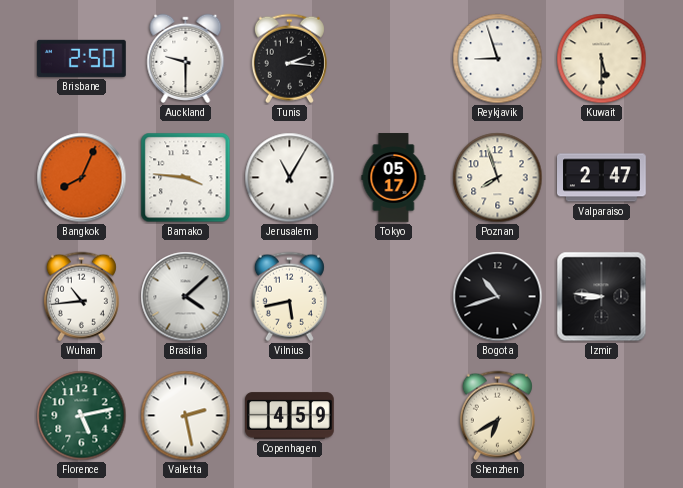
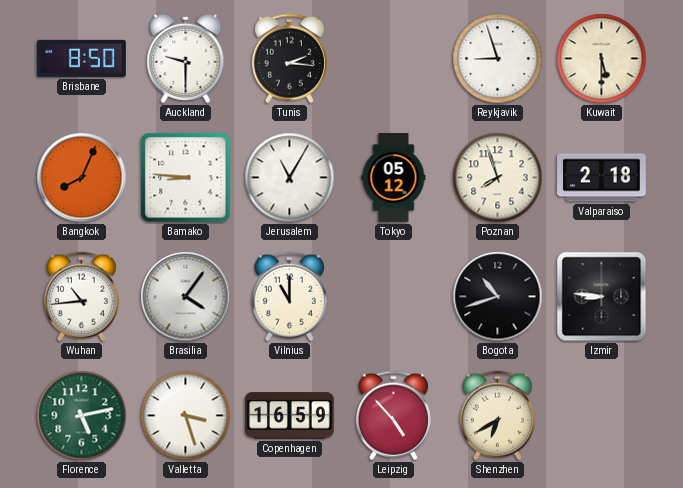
Brisbane: 2:50 -> 8:50
Bamako: 3:46 -> 8:46
Tokyo: 05:17 -> 05:12
Valparaiso: 2:47 -> 2:18
Brasilia: 4:08 -> 4:06
Vilnius: 5:43 -> 11:00
Valletta: 2:28 -> 3:27
Copenhagen: 4:59 -> 16:59
Leipzig: none -> 4:53
